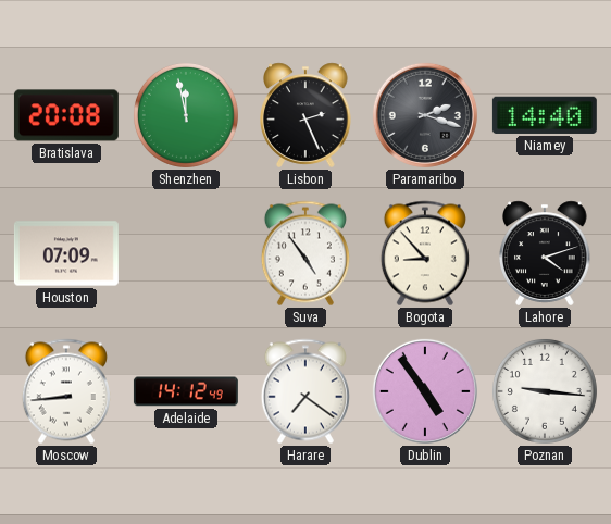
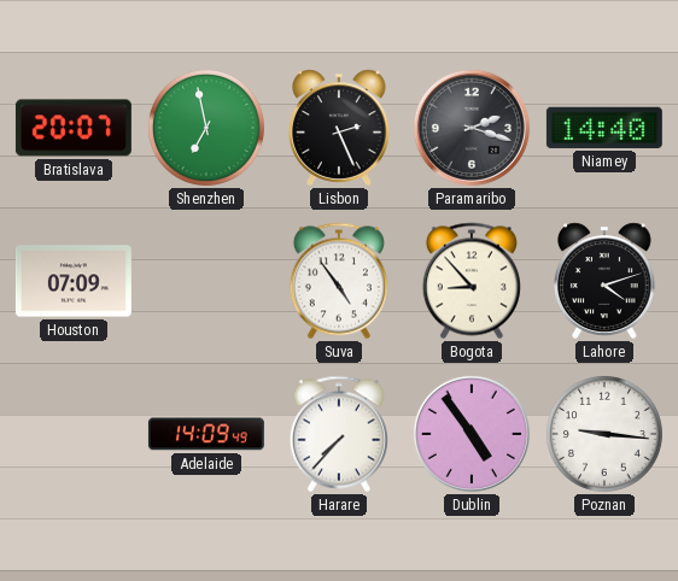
Bratislava: 20:08 -> 20:07
Shenzhen: 11:58 -> 6:58
Moscow: 8:44 -> none
Adelaide: 14:12 -> 14:09
Harare: 7:21 -> 7:37
